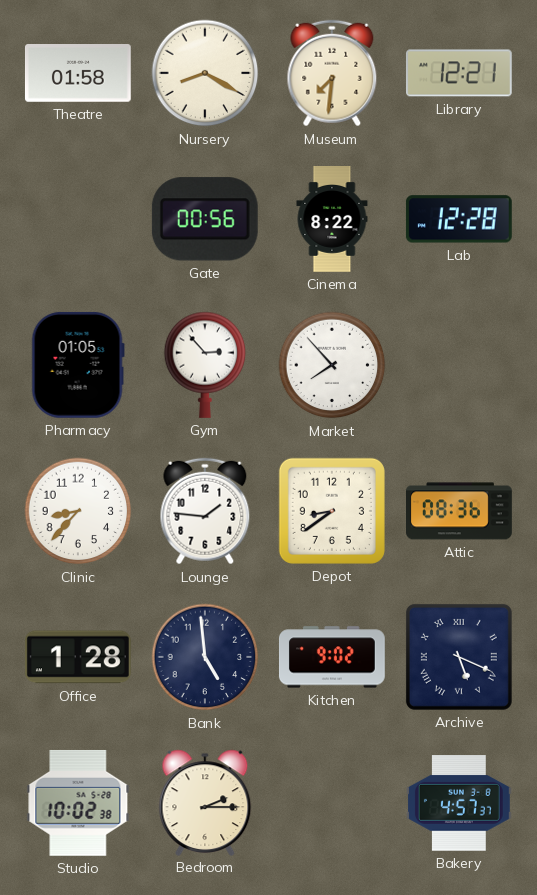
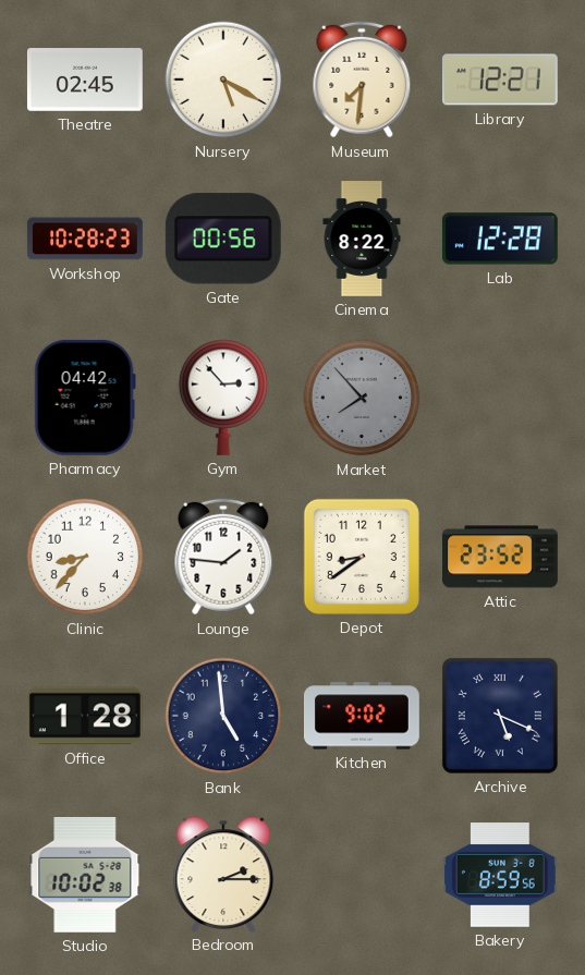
Theatre: 01:58 -> 02:45
Nursery: 8:20 -> 5:20
Workshop: none -> 10:28
Pharmacy: 01:05 -> 04:42
Market dial: white -> grey
Attic: 08:36 -> 23:52
Bakery: 4:57 -> 8:59
